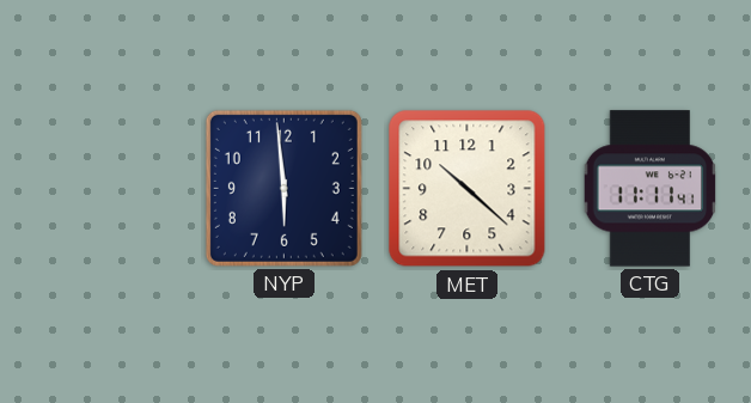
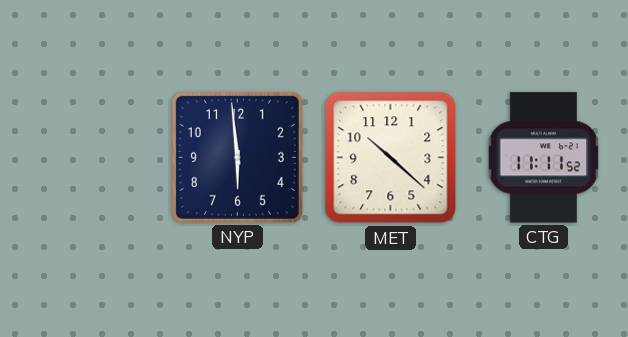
CTG: 11:11:41 -> 11:11:52
